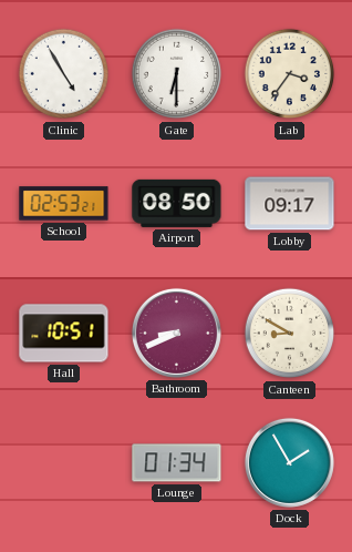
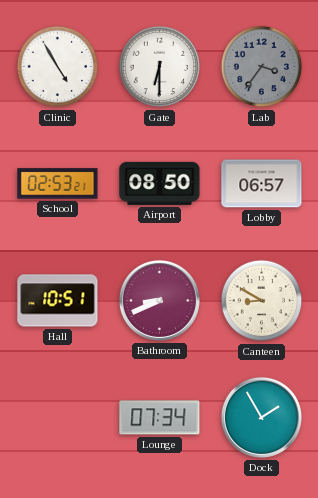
Lab dial: cream -> grey
Lobby: 09:17 -> 06:57
Lounge: 01:34 -> 07:34
